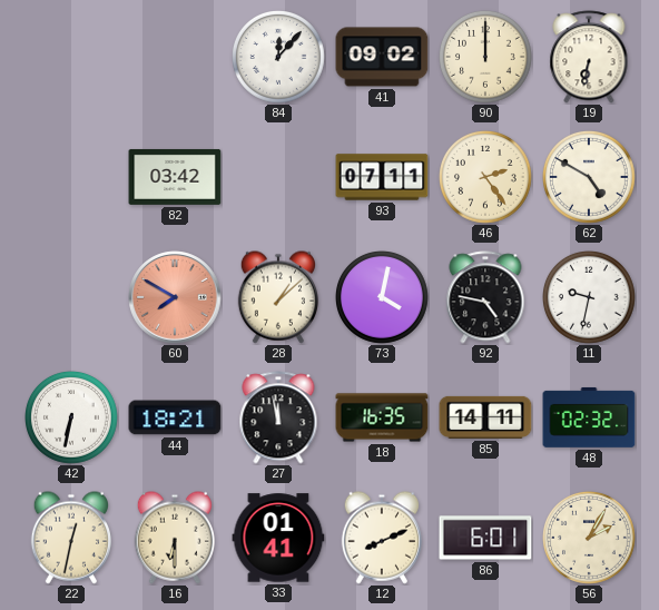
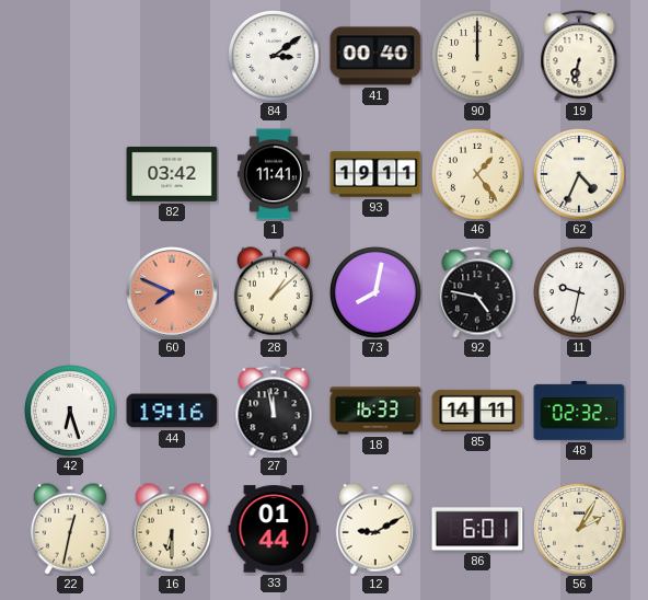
84: 12:07 -> 3:09
41: 09:02 -> 00:40
1: none -> 11:41
93: 07:11 -> 19:11
46: 2:24 -> 1:24
62: 4:50 -> 4:34
60: 7:50 -> 7:49
73: 4:02 -> 8:02
42: 6:32 -> 6:27
44: 18:21 -> 19:16
18: 16:35 -> 16:33
33: 01:41 -> 01:44
12: 8:11 -> 9:10
